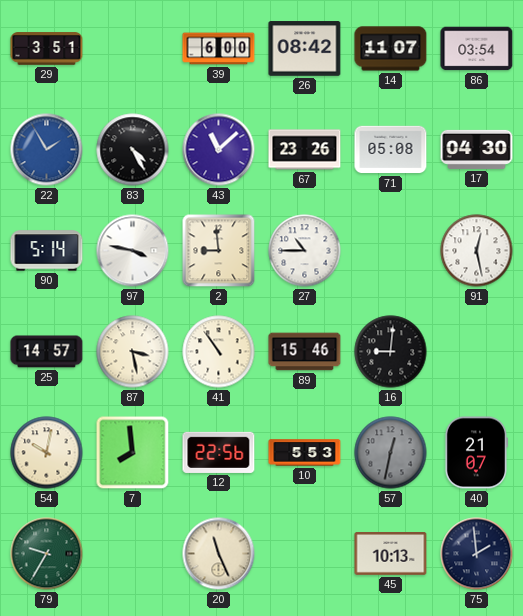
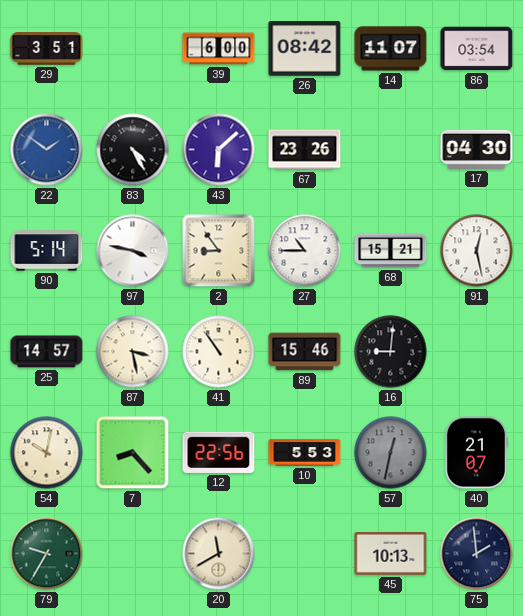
22: 1:55 -> 1:51
43: 11:08 -> 6:08
71: 05:08 -> none
2: 8:59 -> 8:54
68: none -> 15:21
7: 7:59 -> 8:23
20: 11:26 -> 11:40
